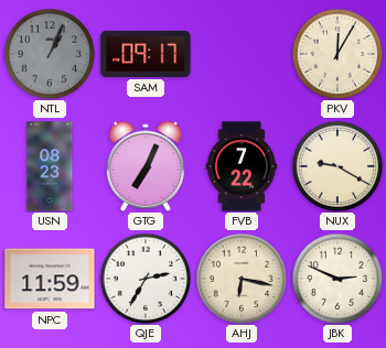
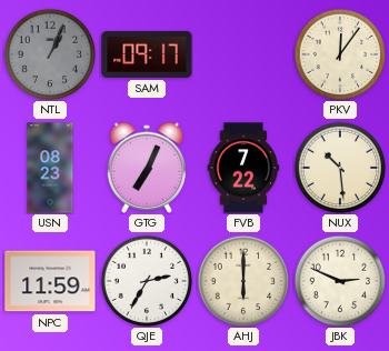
PKV: 12:05 -> 12:06
NUX: 9:20 -> 10:29
AHJ: 6:17 -> 6:00
